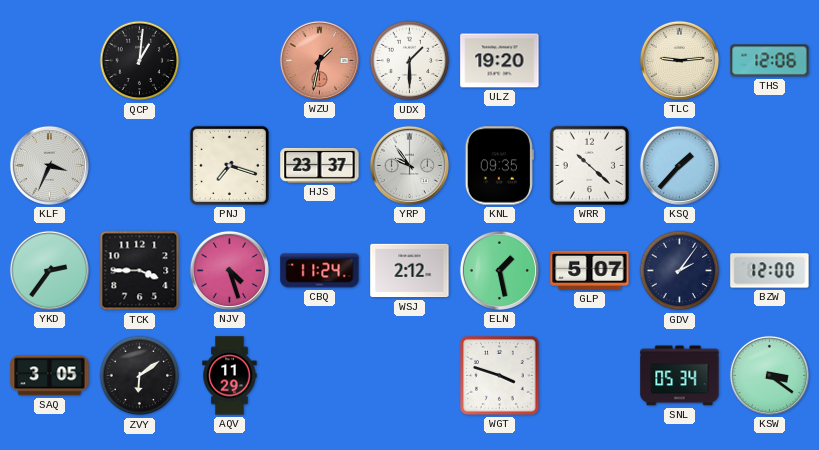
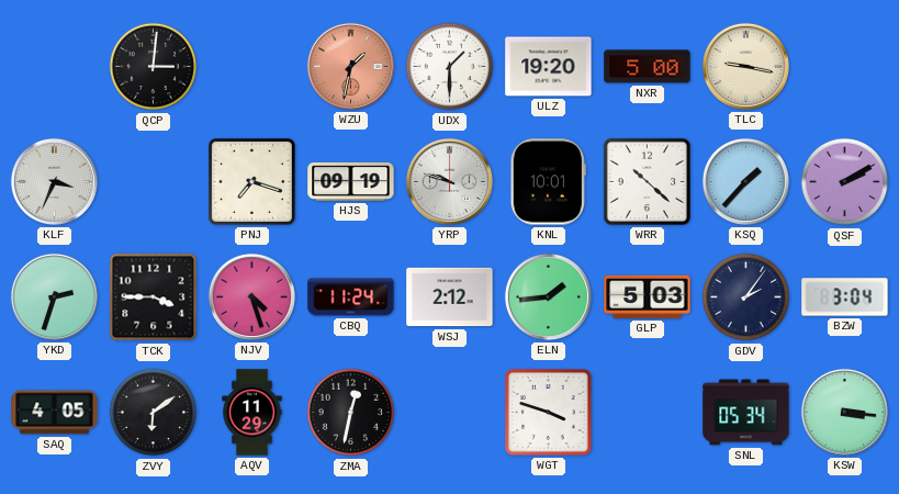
QCP: 1:01 -> 3:01
NXR: none -> 5:00
TLC: 9:14 -> 9:17
THS: 12:06 -> none
HJS: 23:37 -> 09:19
YRP: 9:54 -> 9:48
KNL: 09:35 -> 10:01
QSF: none -> 2:10
YKD: 2:36 -> 2:33
ELN: 1:28 -> 1:44
GLP: 5:07 -> 5:03
BZW: 12:00 -> 3:04
SAQ: 3:05 -> 4:05
ZMA: none -> 12:32
KSW: 3:21 -> 3:16
